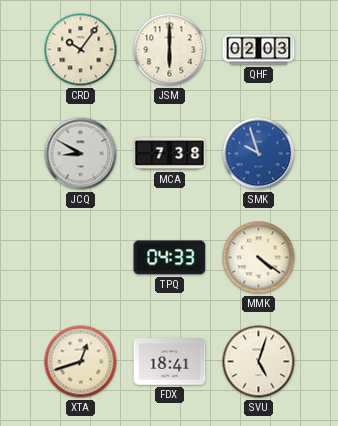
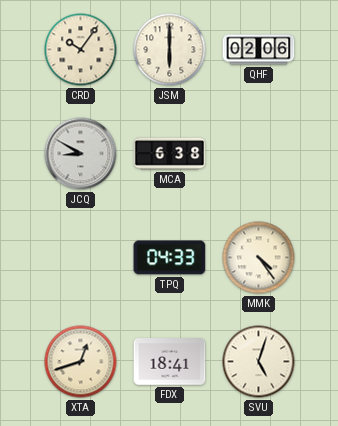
QHF: 02:03 -> 02:06
MCA: 7:38 -> 6:38
SMK: 9:57 -> none
MMK: 4:21 -> 4:24
